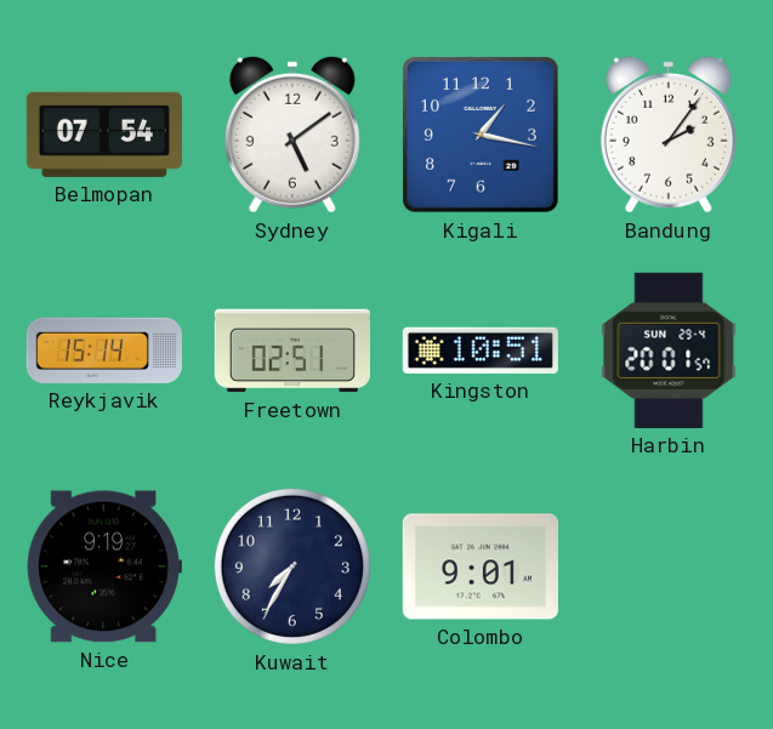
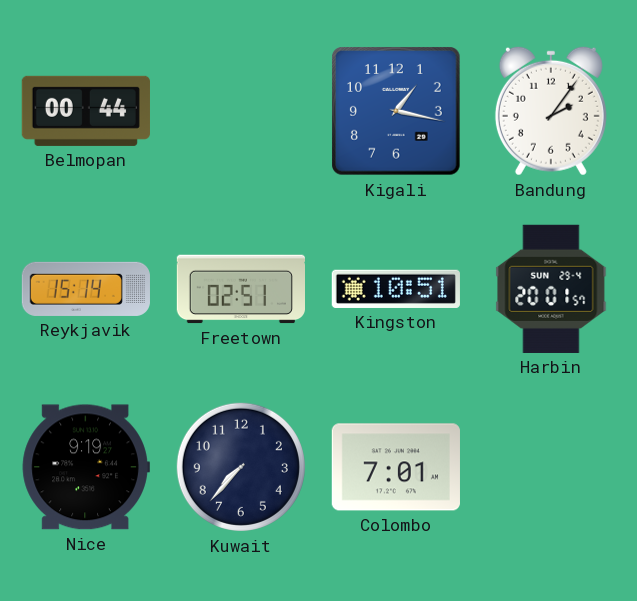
Belmopan: 07:54 -> 00:44
Sydney: 5:09 -> none
Kuwait: 7:35 -> 7:37
Colombo: 9:01 -> 7:01
